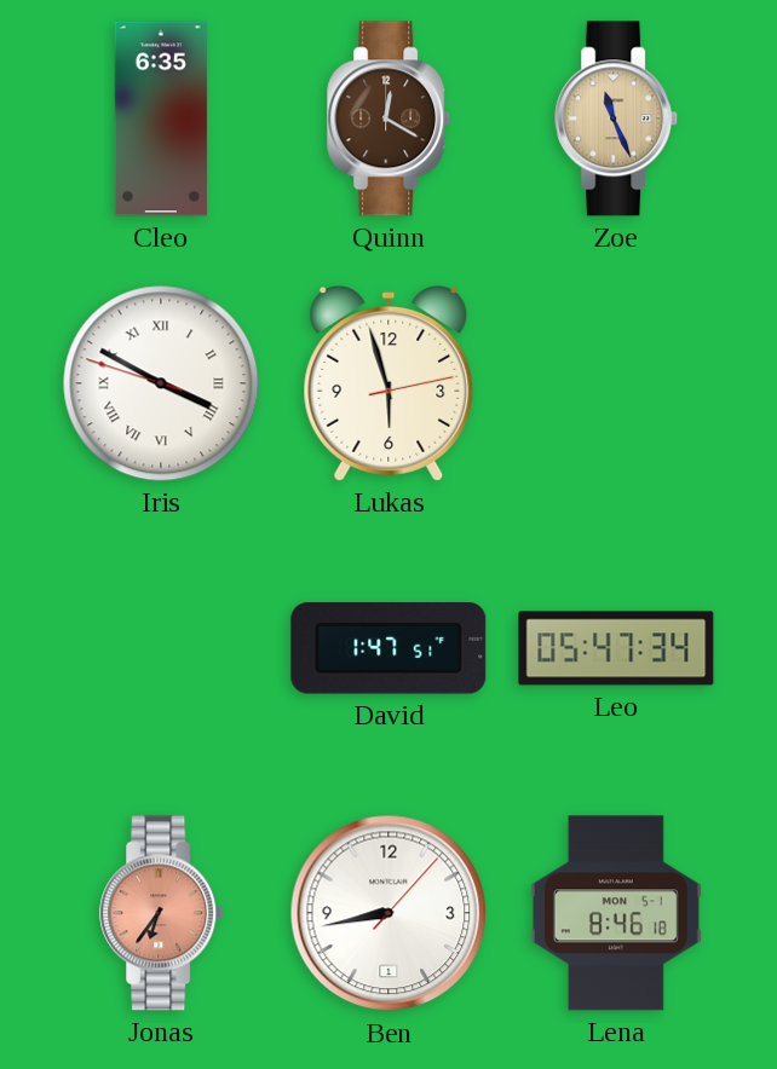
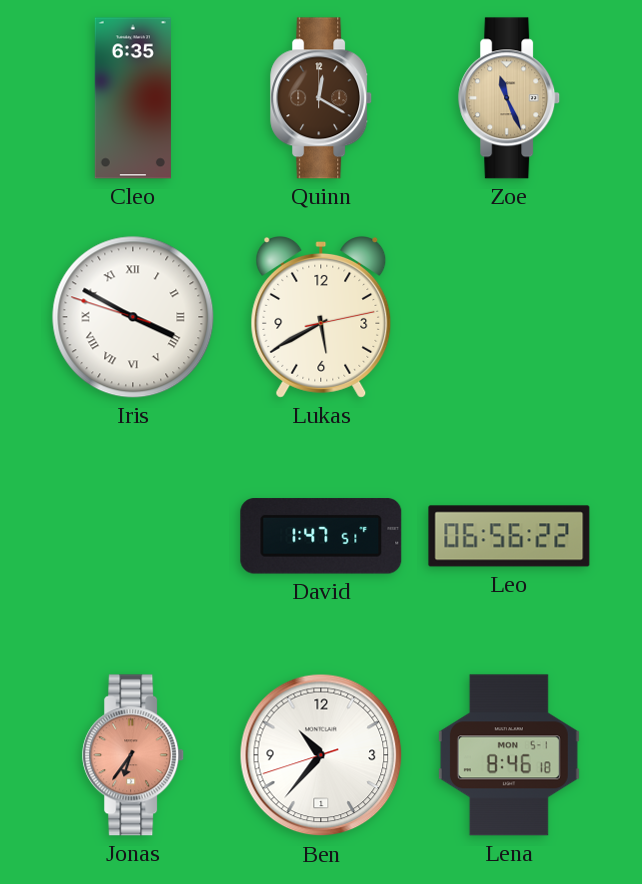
Lukas: 5:57 -> 5:40
Leo: 05:47 -> 06:56
Ben: 8:43 -> 10:36
